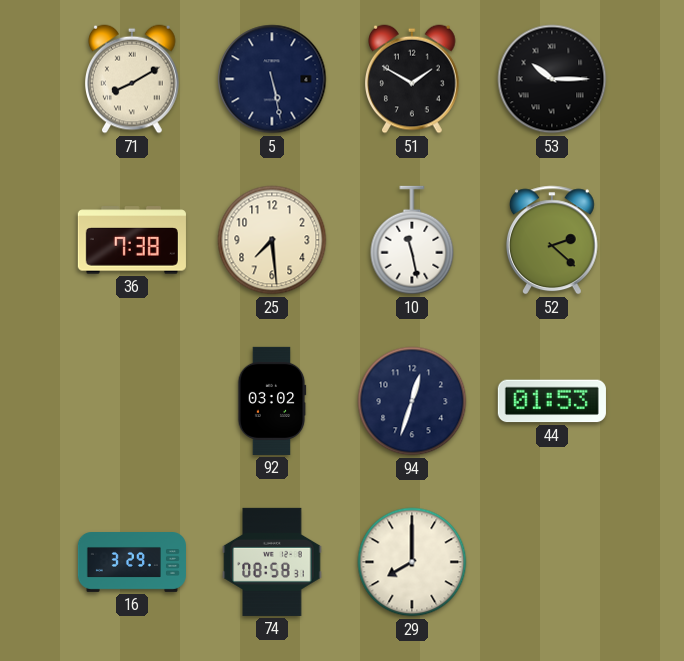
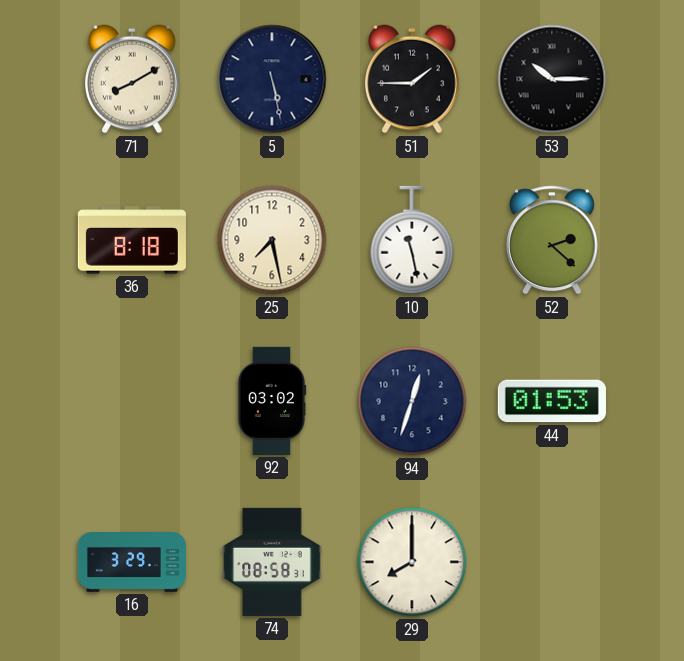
51: 1:50 -> 1:45
36: 7:38 -> 8:18
25: 7:29 -> 7:28
